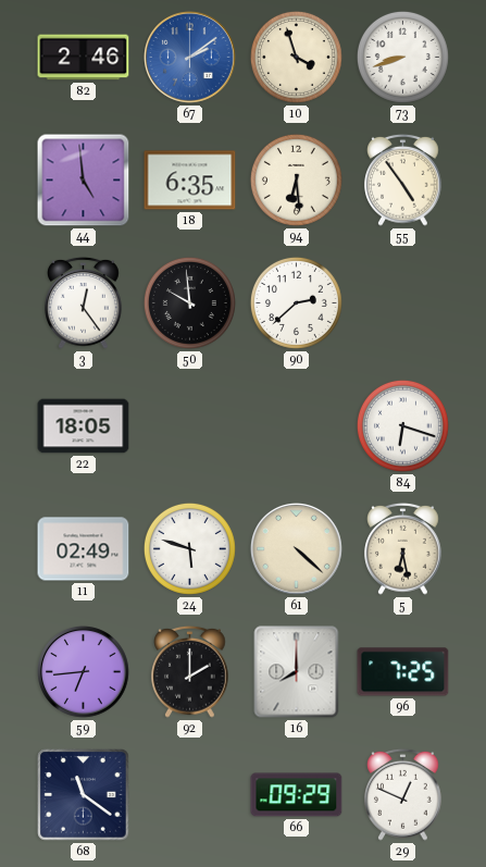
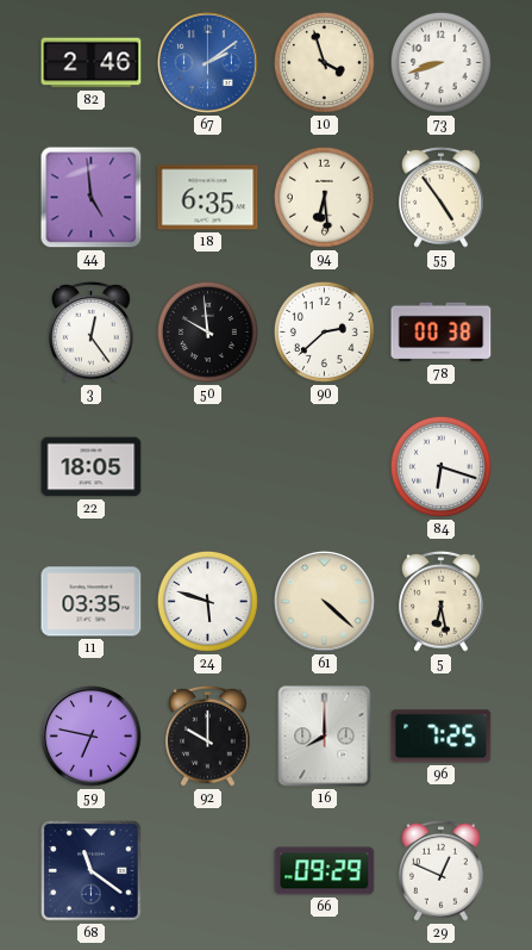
78: none -> 00:38
11: 02:49 -> 03:35
59: 6:44 -> 6:47
92: 2:00 -> 10:00
